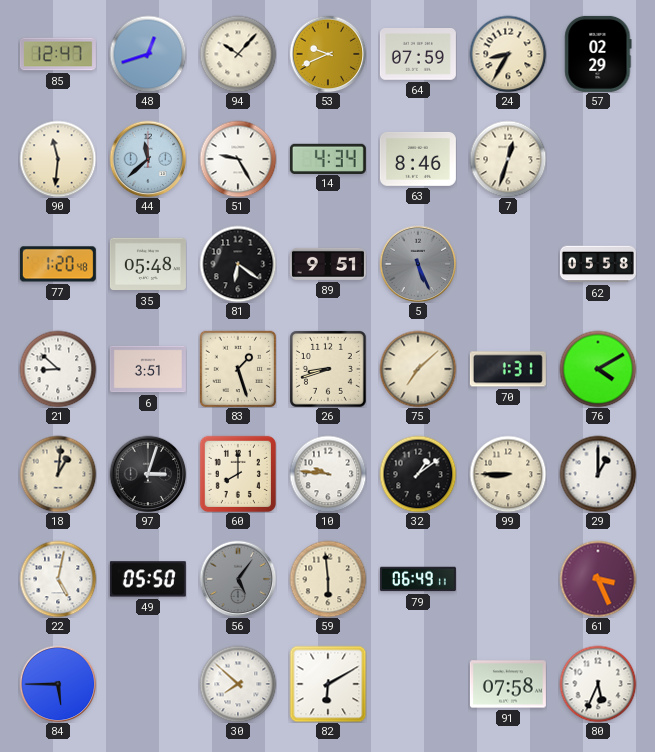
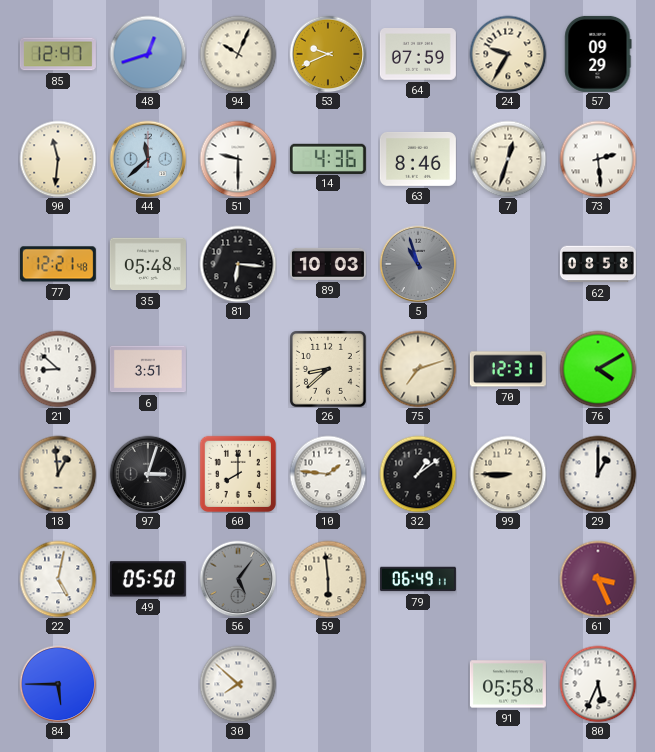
94: 10:07 -> 10:04
24: 8:35 -> 9:35
57: 02:29 -> 09:29
51: 9:25 -> 9:30
14: 4:34 -> 4:36
73: none -> 2:29
77: 1:20 -> 12:21
81: 6:21 -> 6:16
89: 9:51 -> 10:03
5: 5:26 -> 10:57
62: 05:58 -> 08:58
83: 1:27 -> none
26: 8:42 -> 8:38
75: 7:08 -> 7:12
70: 1:31 -> 12:31
18: 1:01 -> 12:59
10: 9:46 -> 1:46
82: 6:10 -> none
91: 07:58 -> 05:58
